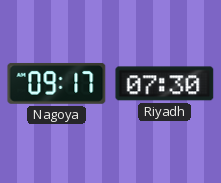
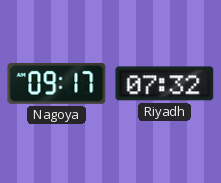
Riyadh: 07:30 -> 07:32
